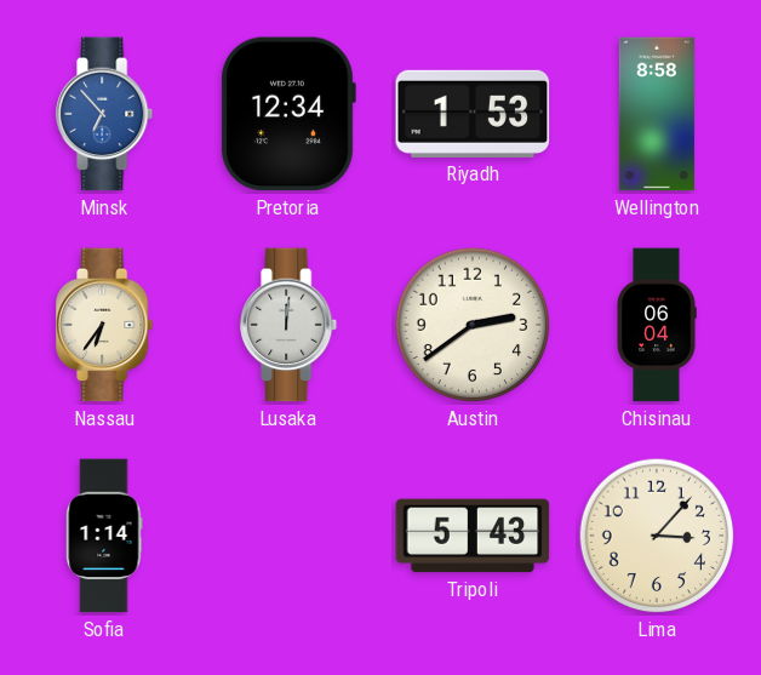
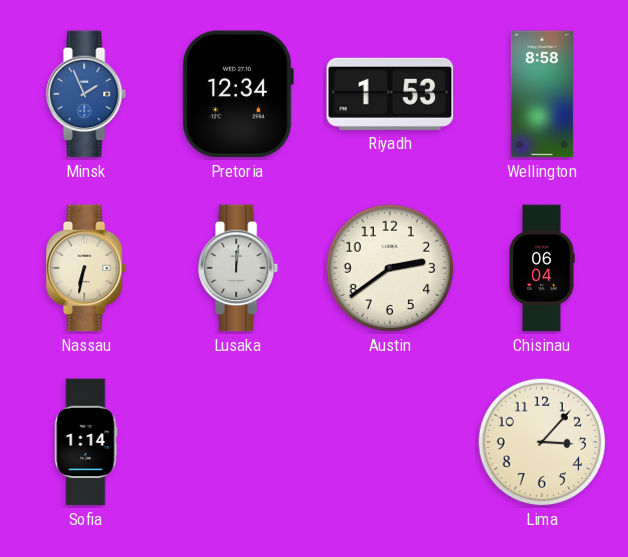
Minsk: 6:53 -> 1:56
Nassau: 6:36 -> 6:32
Tripoli: 5:43 -> none
